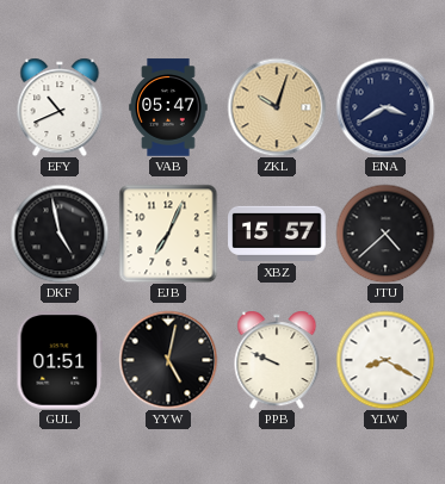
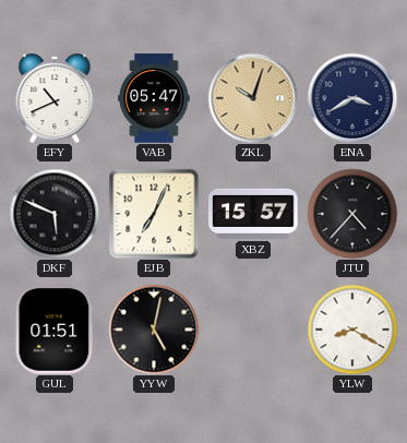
DKF: 4:58 -> 5:49
JTU: 4:38 -> 4:37
PPB: 9:49 -> none
